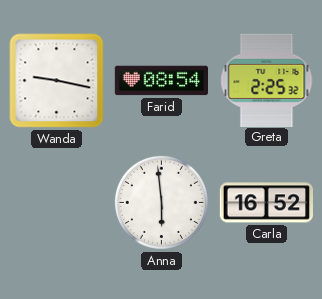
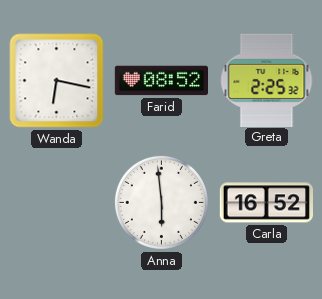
Wanda: 9:17 -> 6:17
Farid: 08:54 -> 08:52
